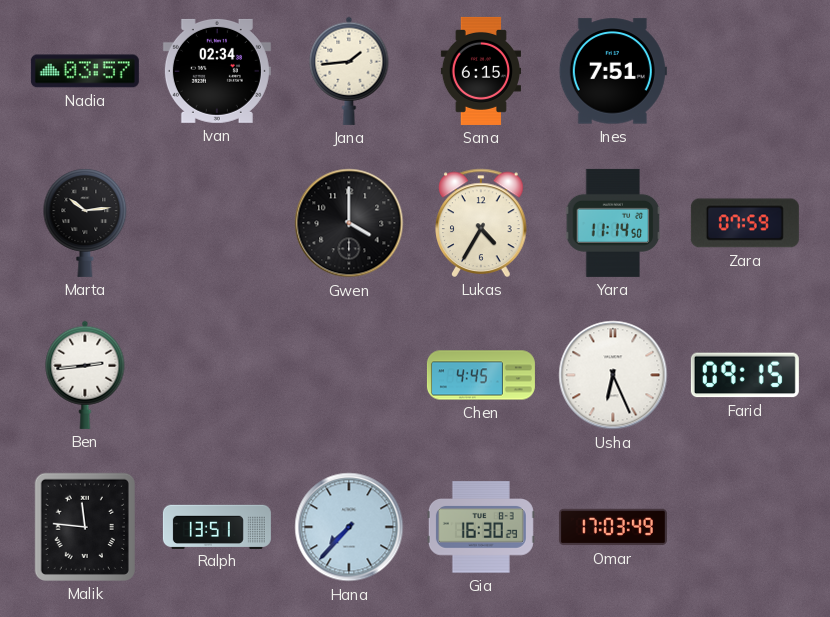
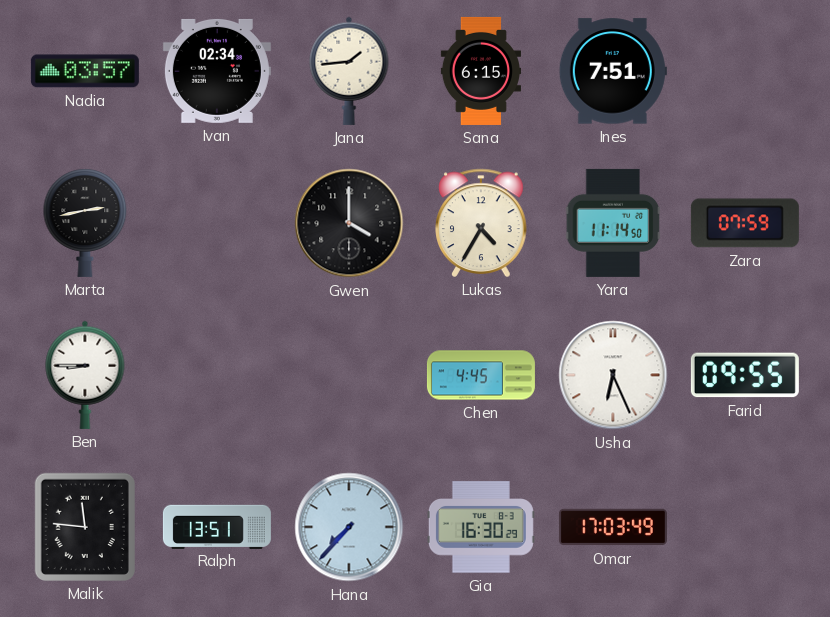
Marta: 10:14 -> 2:43
Ben: 2:44 -> 8:45
Farid: 09:15 -> 09:55
